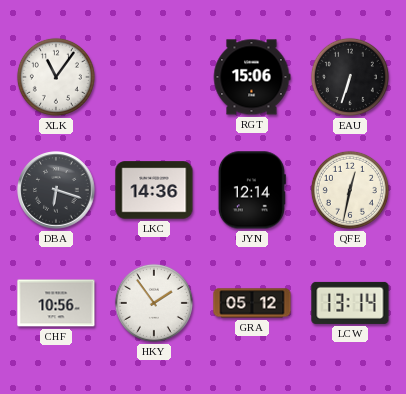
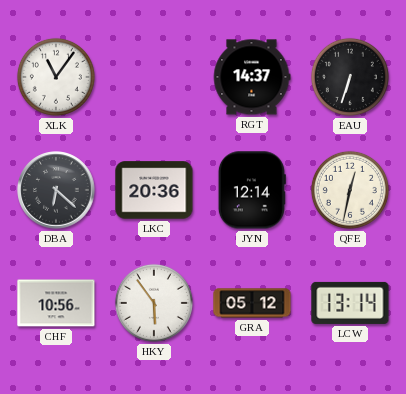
RGT: 15:06 -> 14:37
DBA: 6:18 -> 6:22
LKC: 14:36 -> 20:36
HKY: 1:54 -> 5:54
